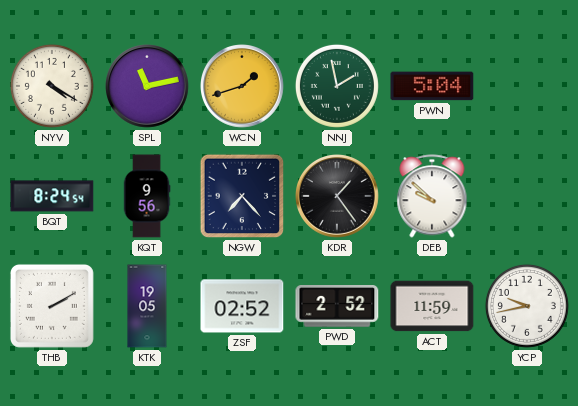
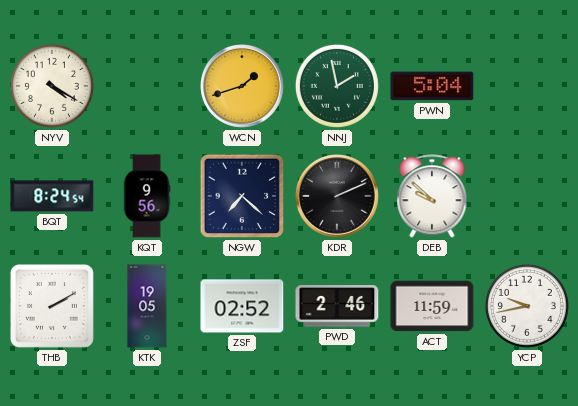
SPL: 11:13 -> none
NGW: 7:23 -> 7:22
KDR: 1:24 -> 2:11
PWD: 2:52 -> 2:46
